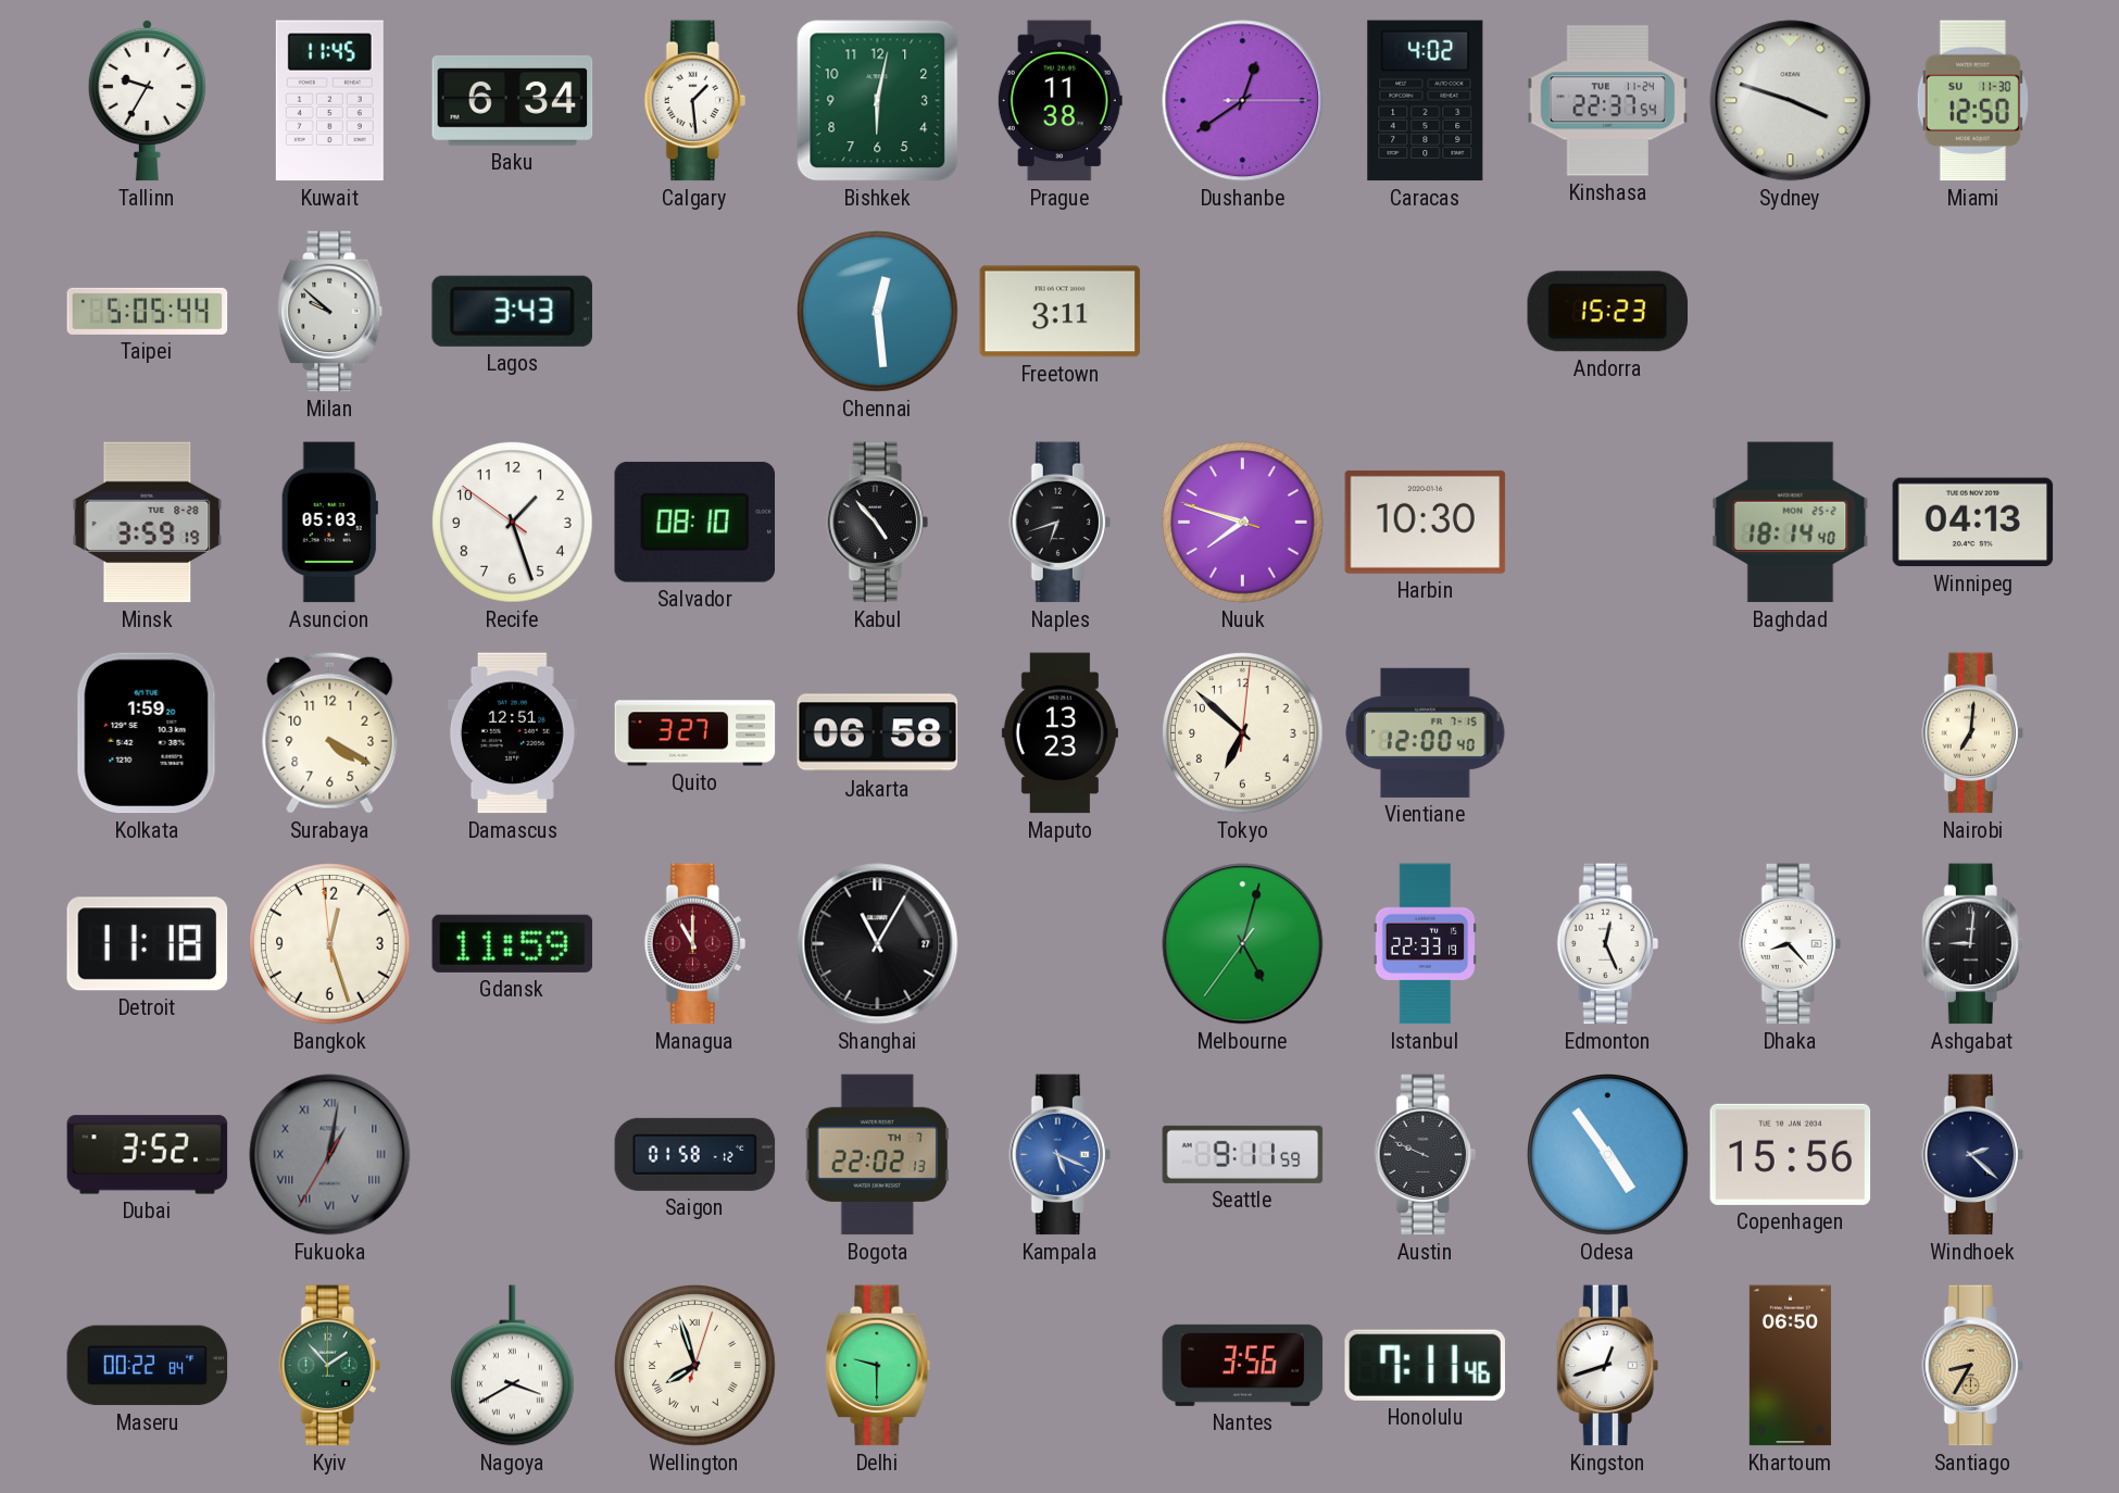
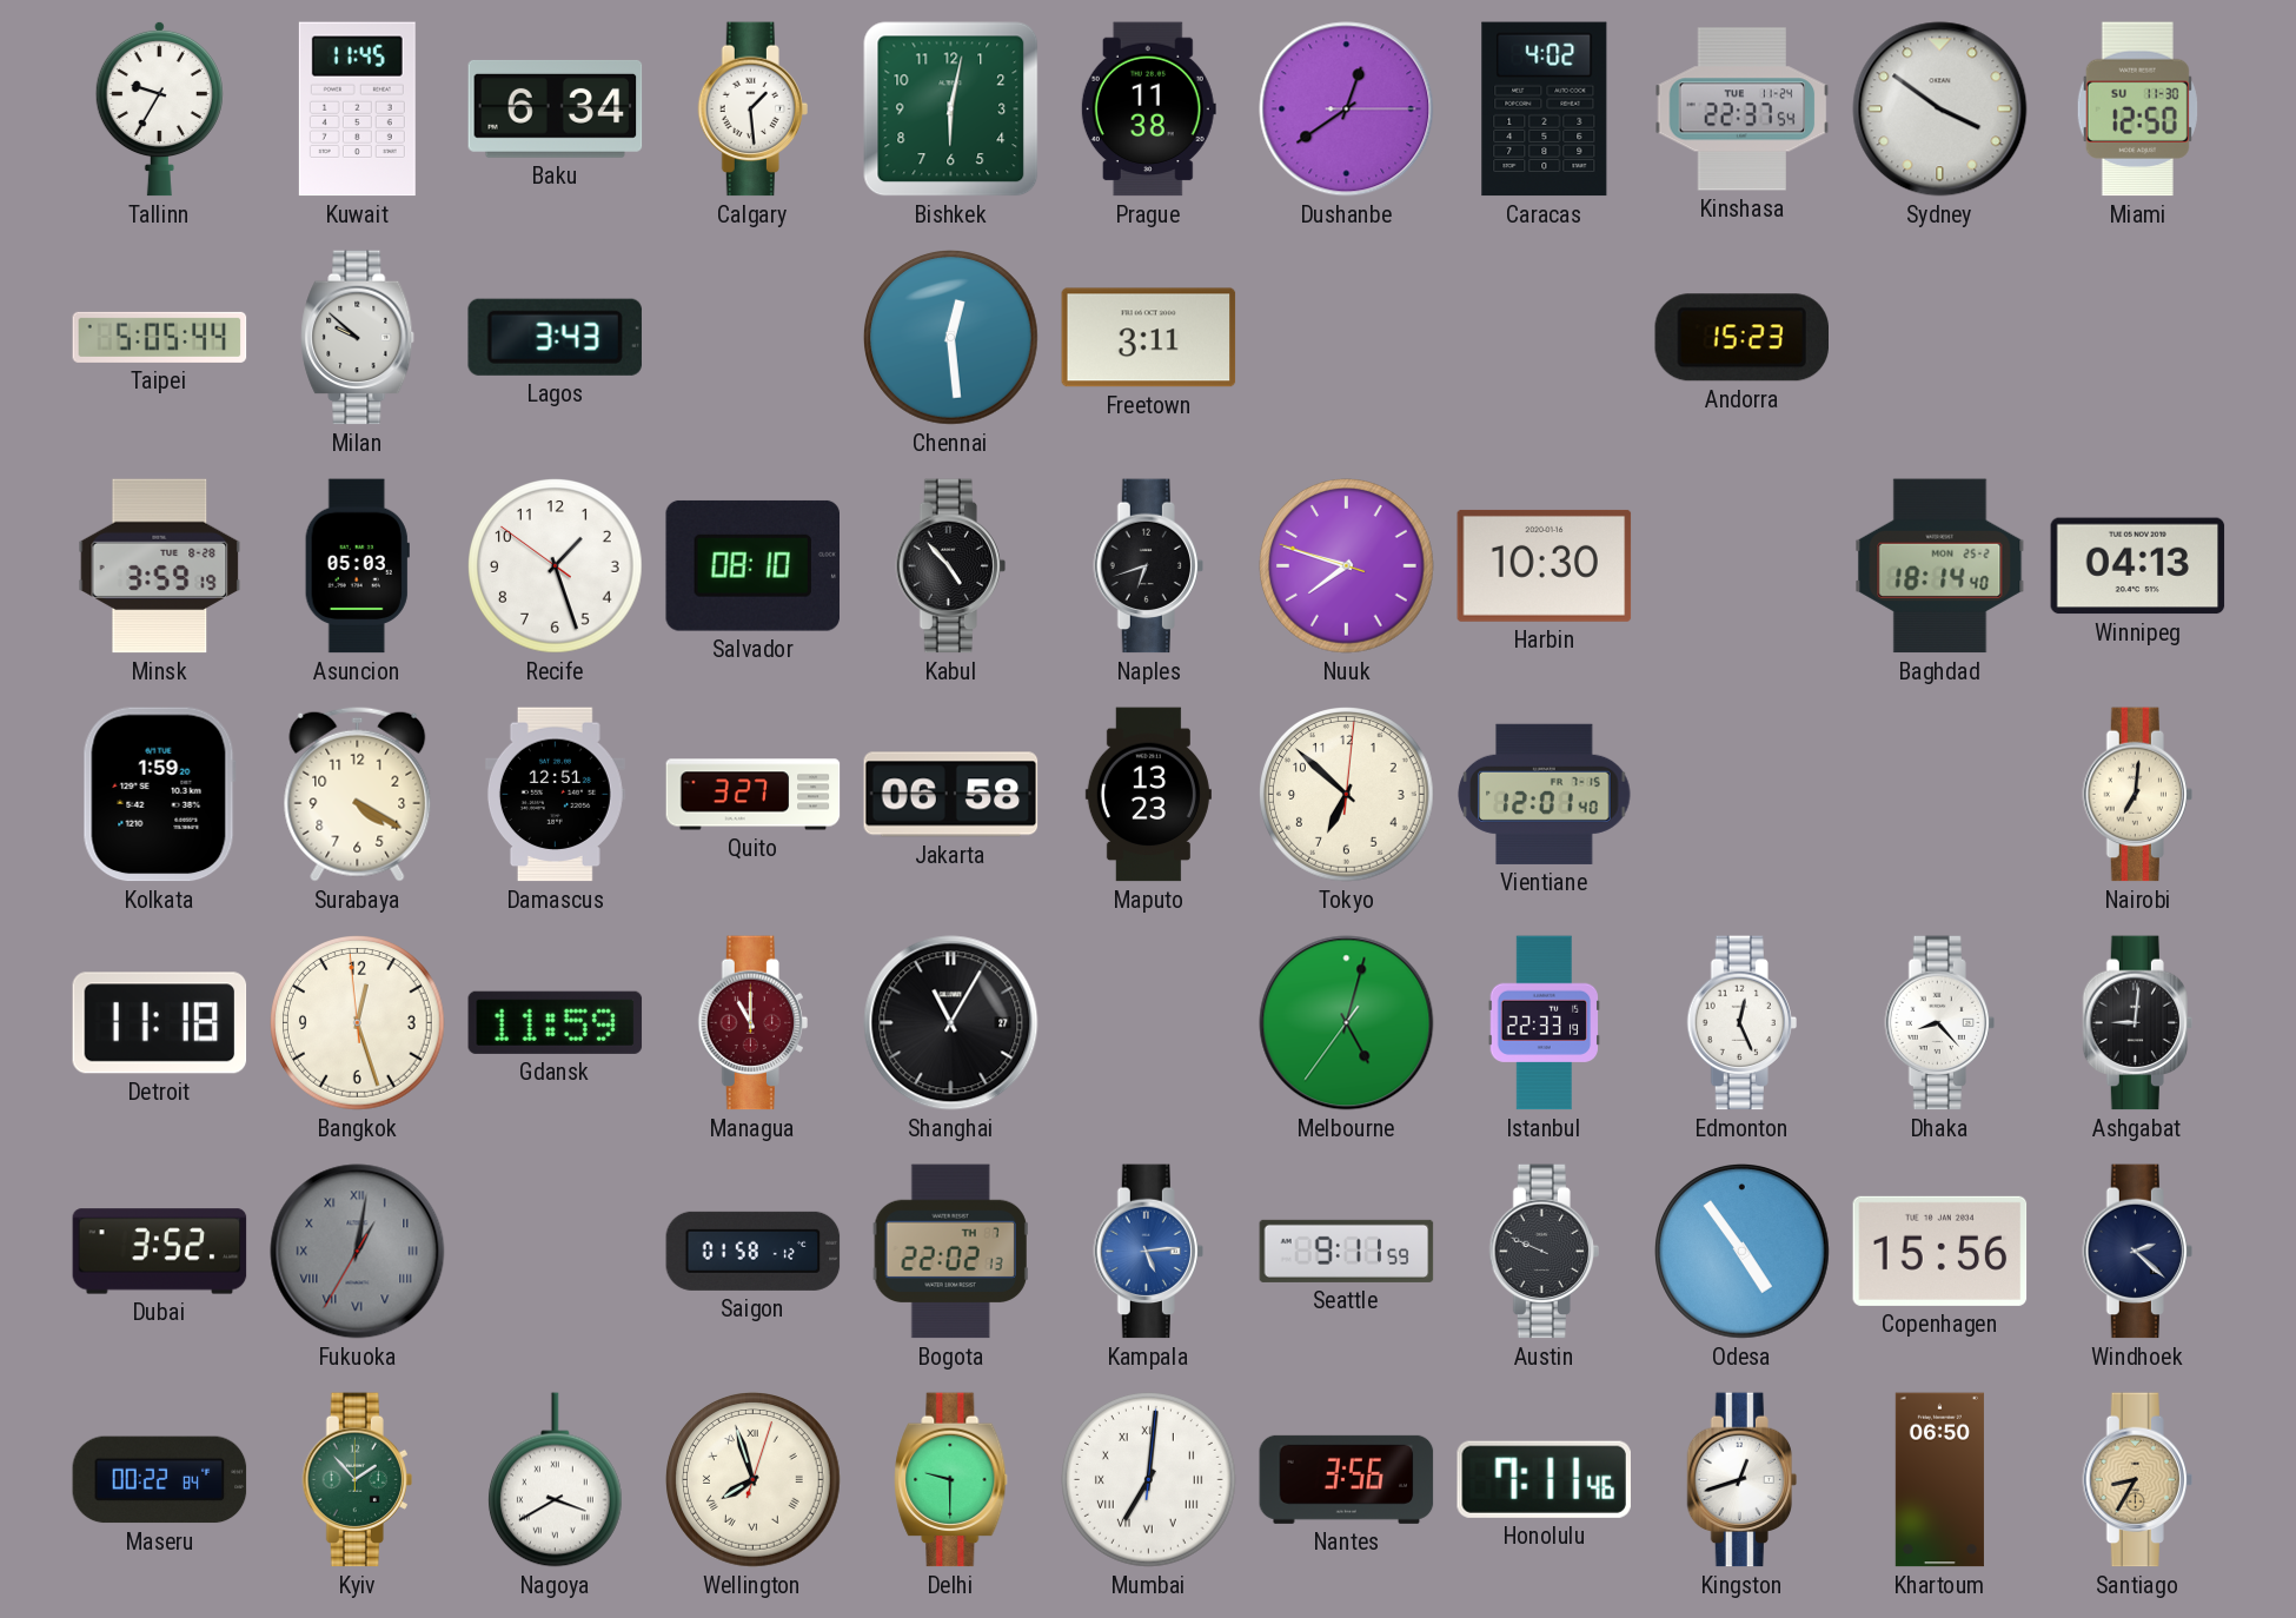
Sydney: 3:48 -> 3:51
Vientiane: 12:00 -> 12:01
Kampala: 5:19 -> 5:14
Mumbai: none -> 7:01
